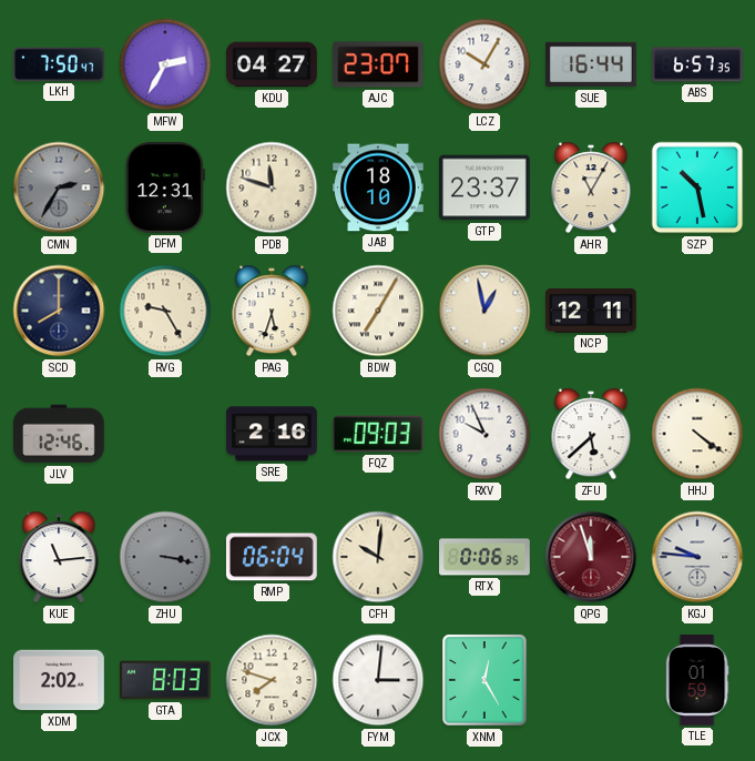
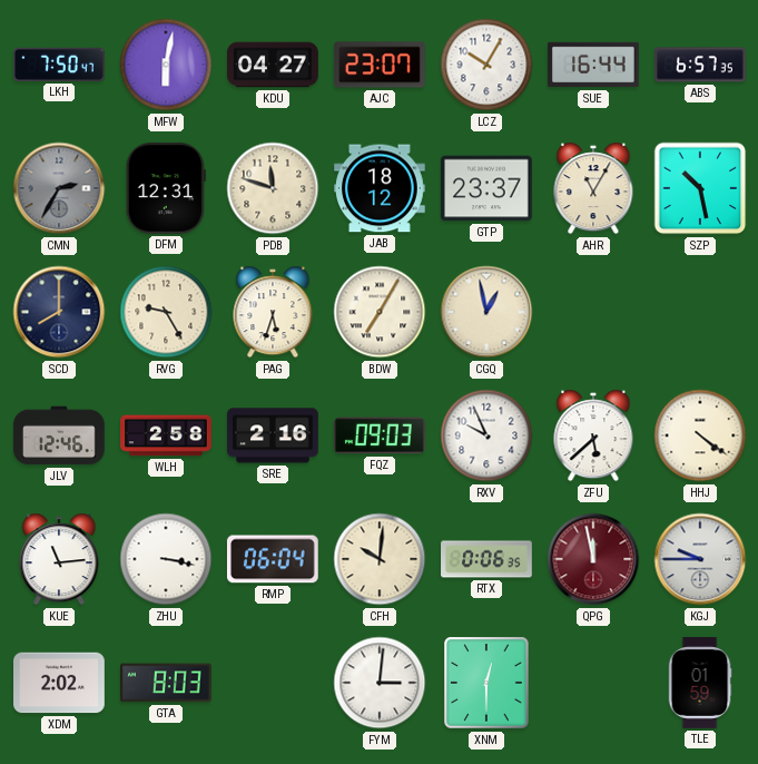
MFW: 2:35 -> 6:02
JAB: 18:10 -> 18:12
NCP: 12:11 -> none
WLH: none -> 2:58
ZHU dial: grey -> white
QPG: 11:57 -> 11:58
KGJ: 9:46 -> 9:45
JCX: 7:48 -> none
XNM: 12:25 -> 12:30
